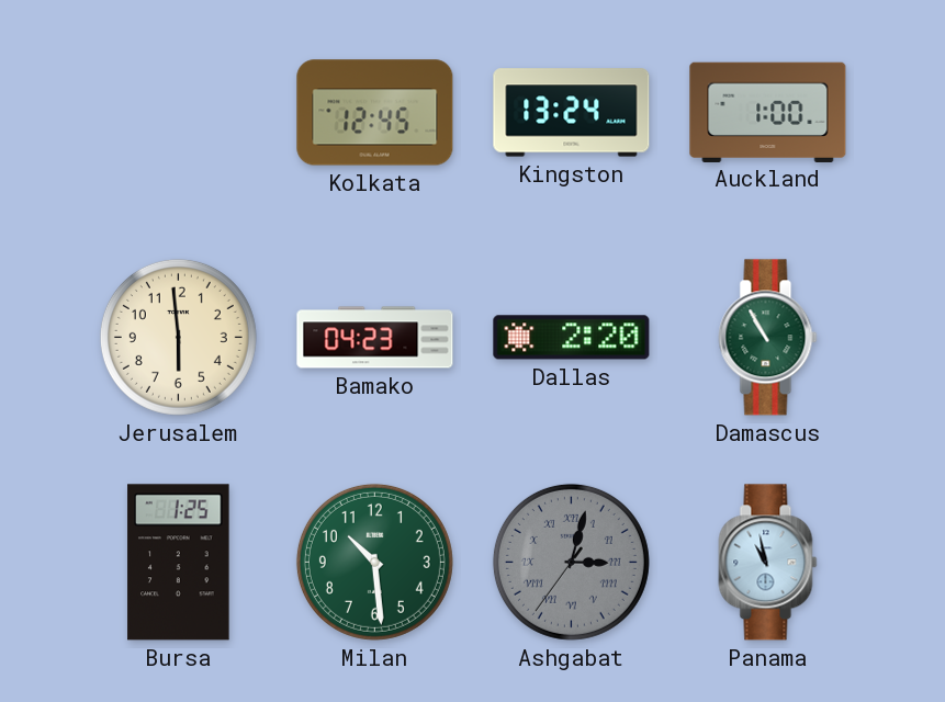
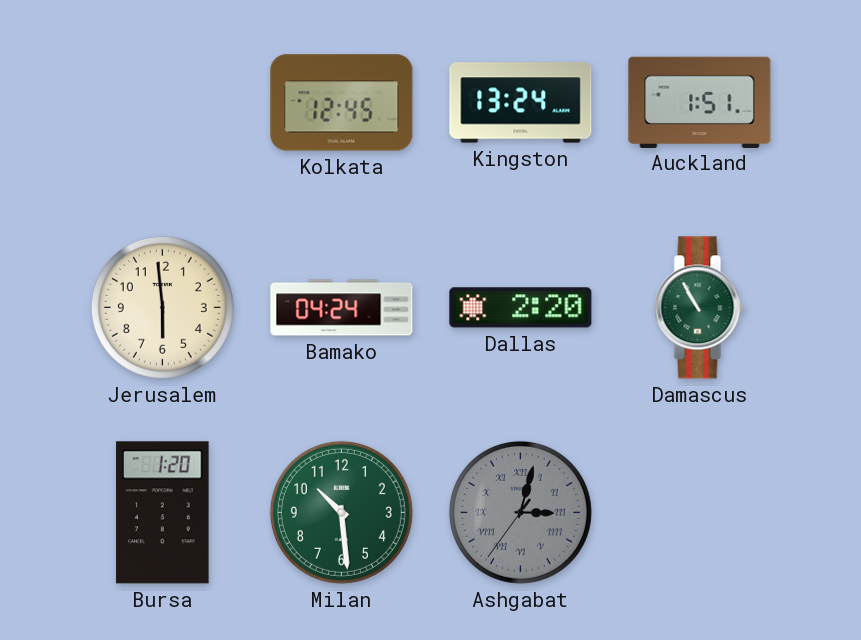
Auckland: 1:00 -> 1:51
Bamako: 04:23 -> 04:24
Bursa: 1:25 -> 1:20
Panama: 10:58 -> none
